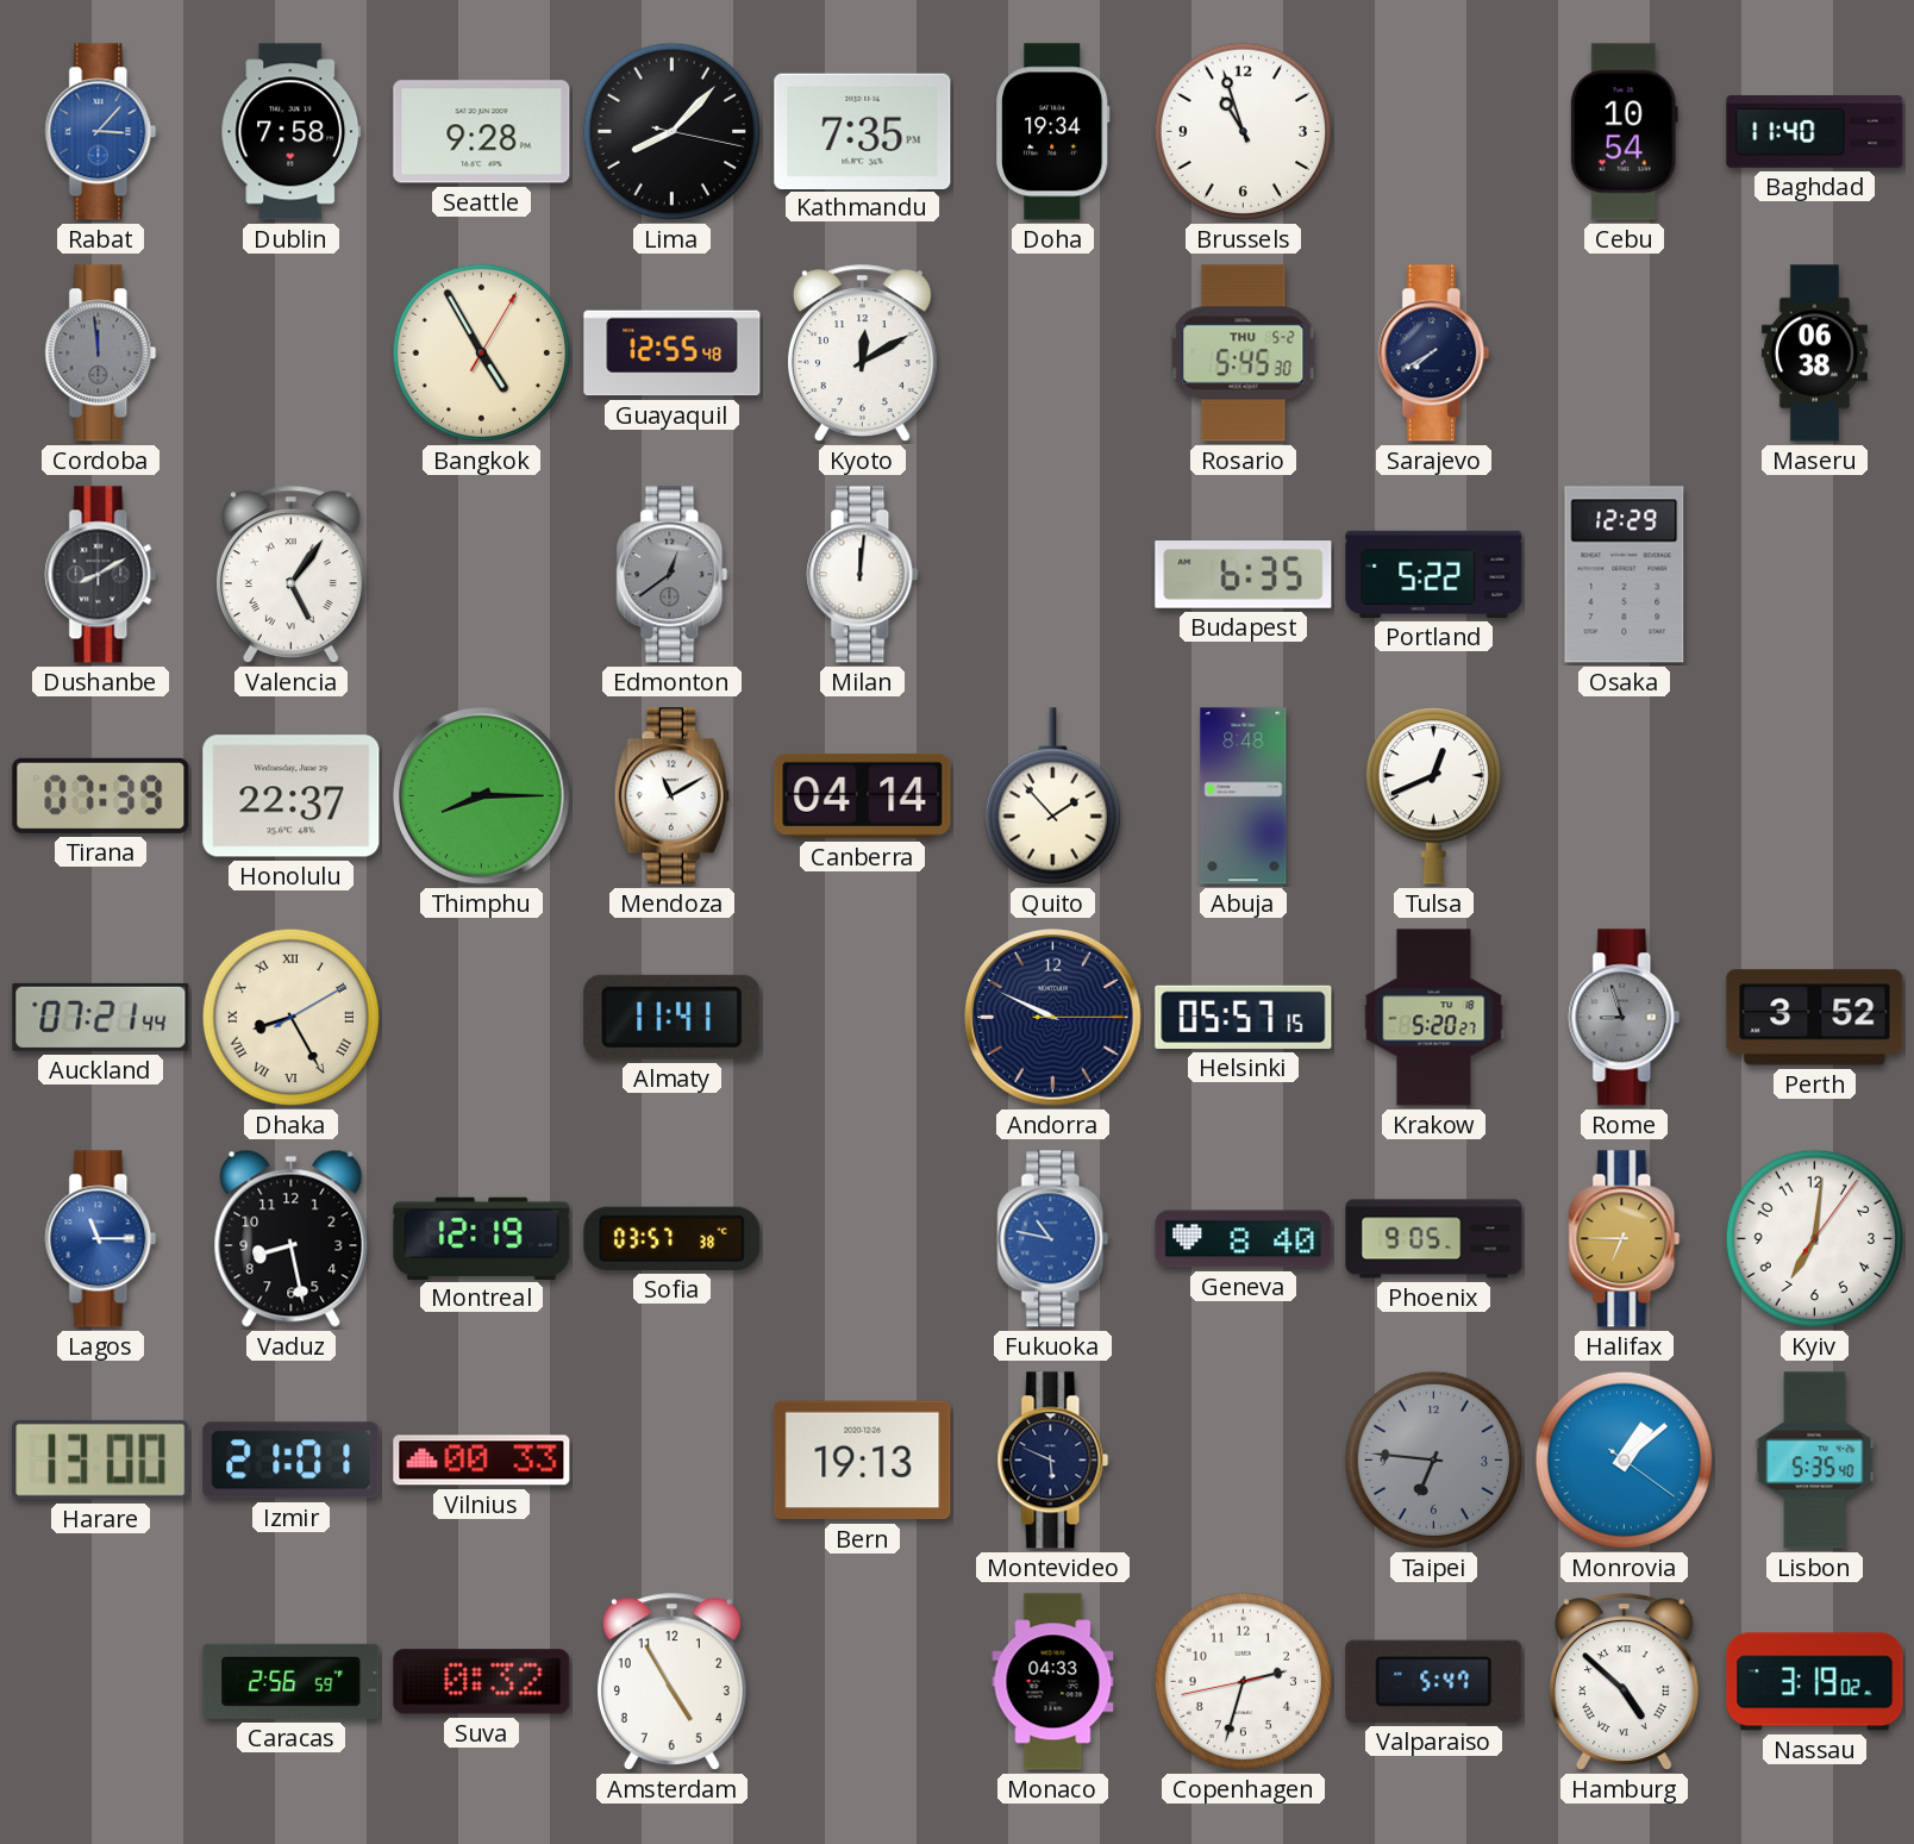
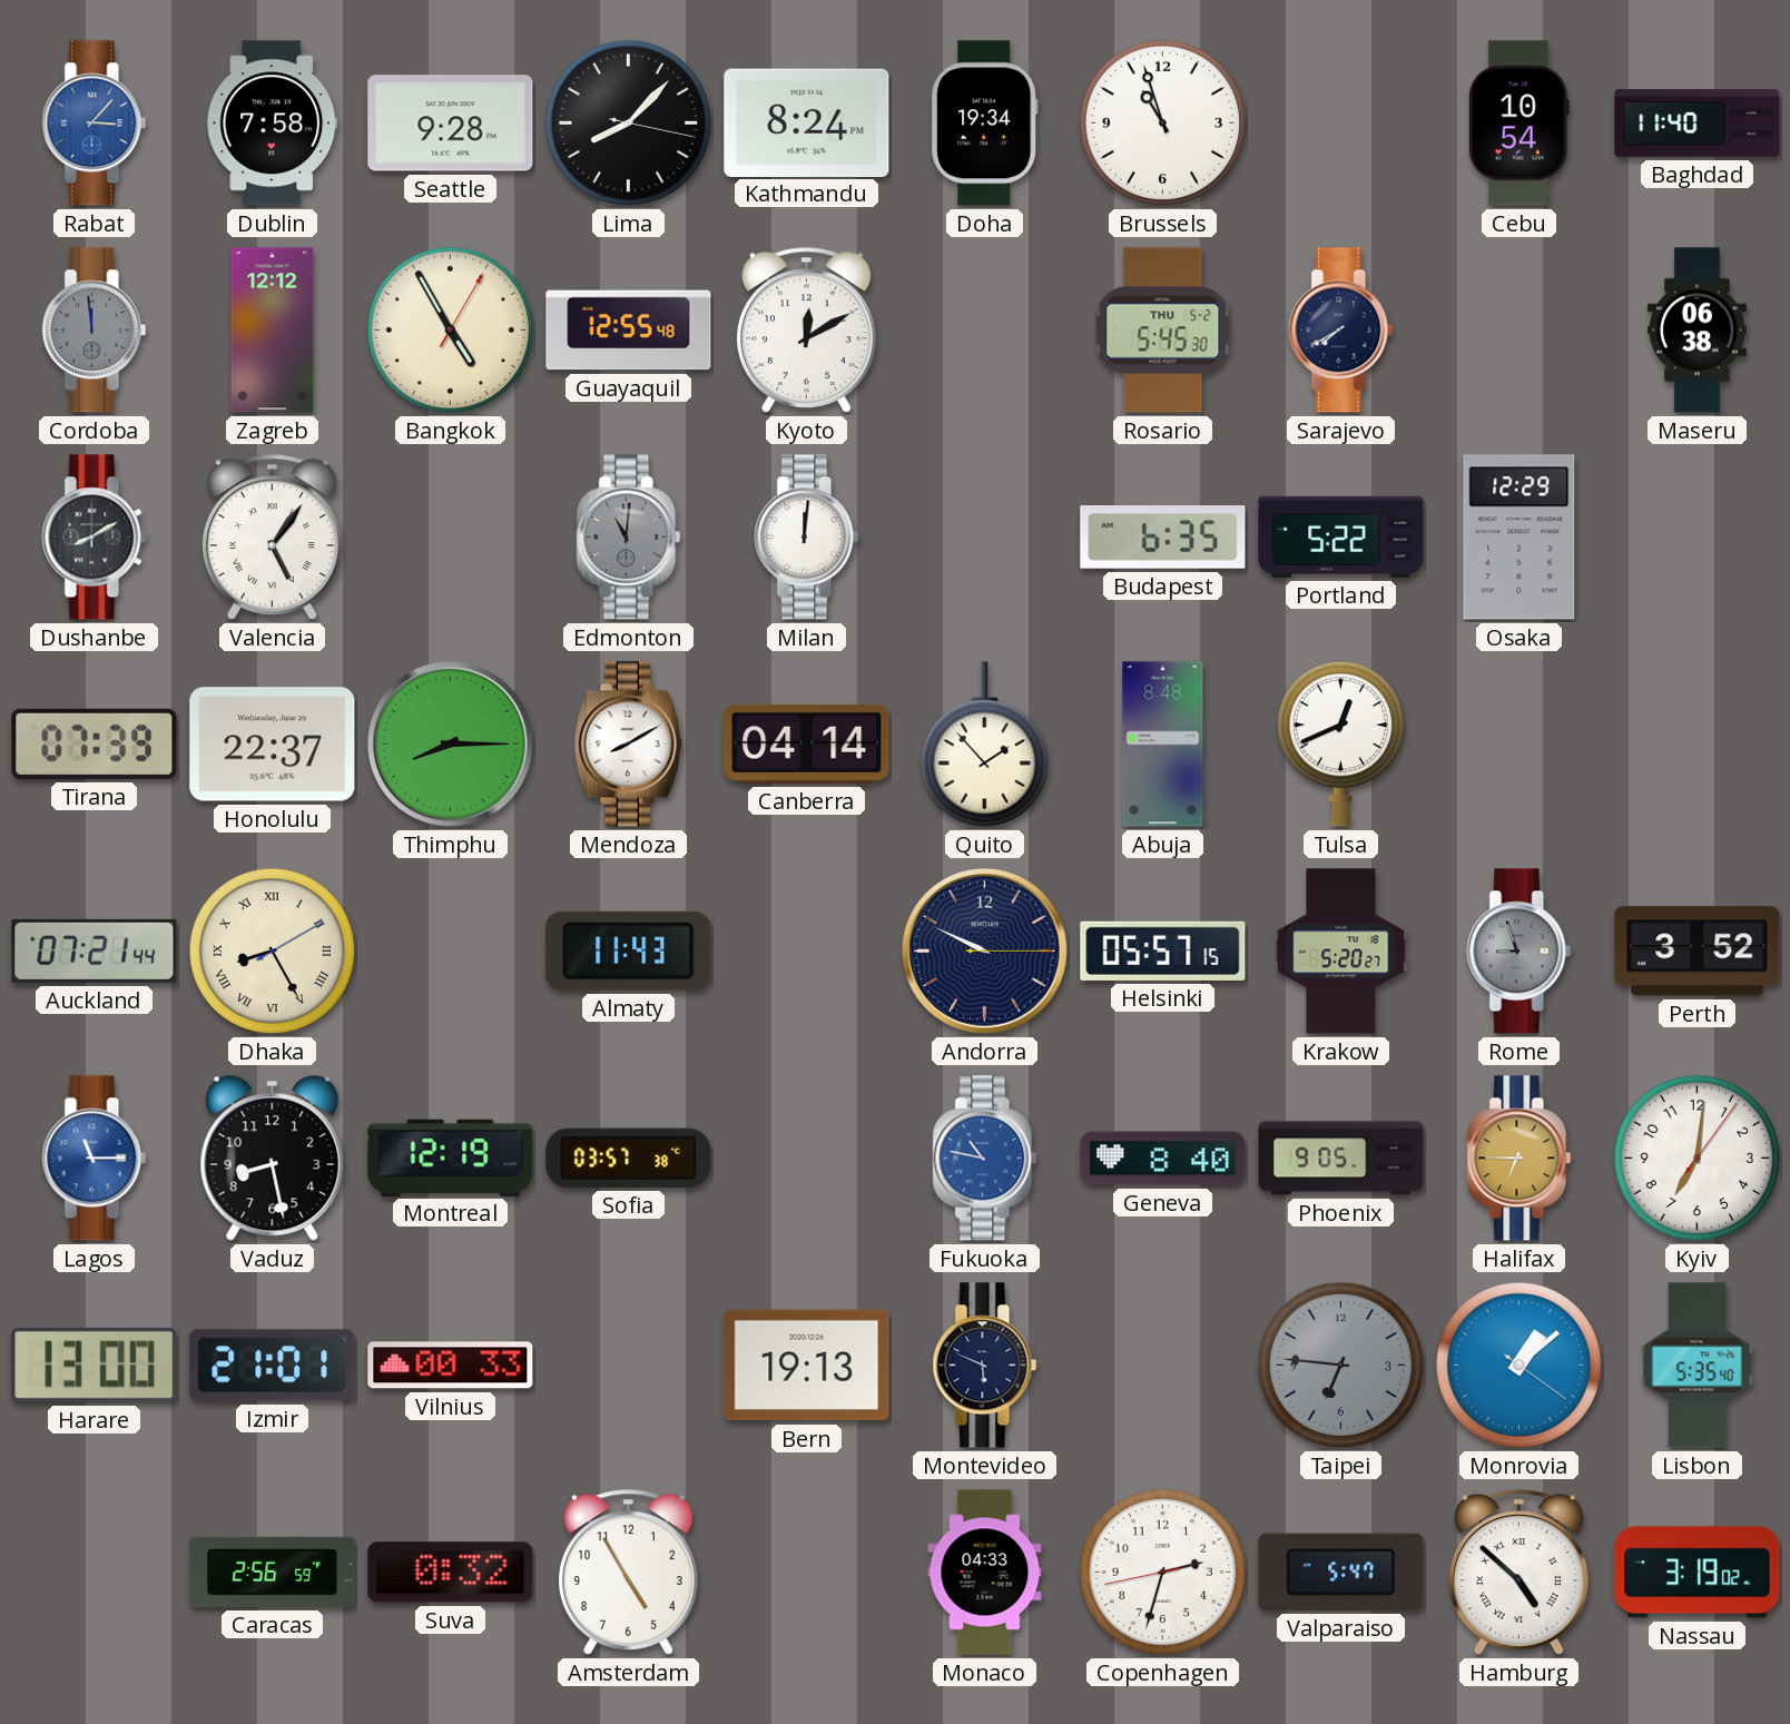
Kathmandu: 7:35 -> 8:24
Zagreb: none -> 12:12
Edmonton: 12:39 -> 11:01
Mendoza: 11:10 -> 8:10
Almaty: 11:41 -> 11:43
